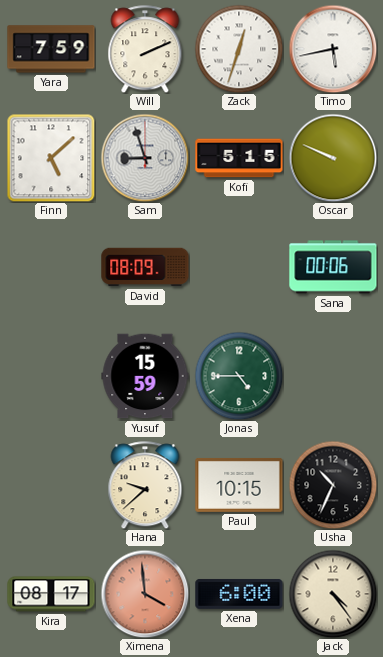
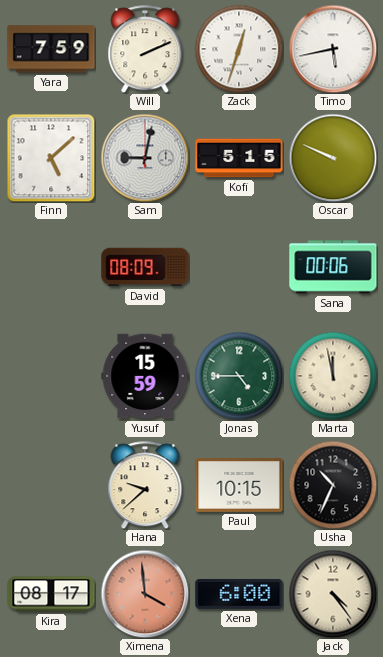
Sam: 8:57 -> 9:02
Marta: none -> 11:58
